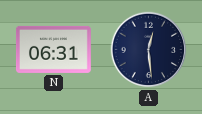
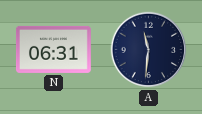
A: 12:29 -> 11:31
